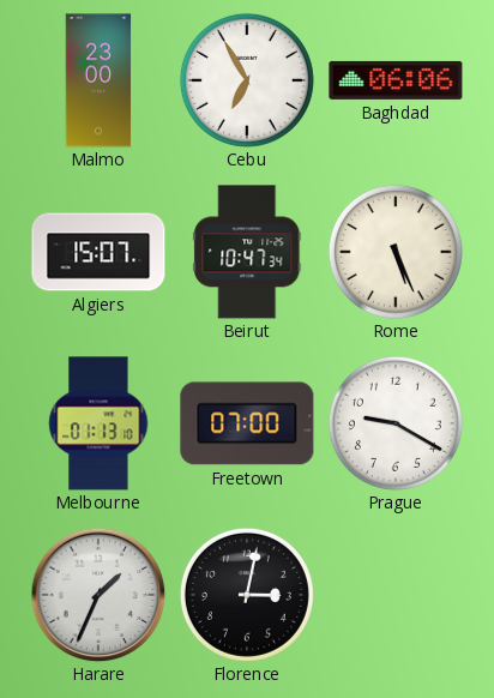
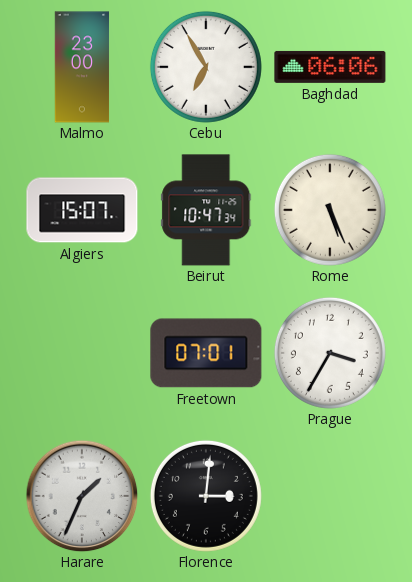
Melbourne: 01:13 -> none
Freetown: 07:00 -> 07:01
Prague: 9:20 -> 3:35
Florence: 3:02 -> 3:01
